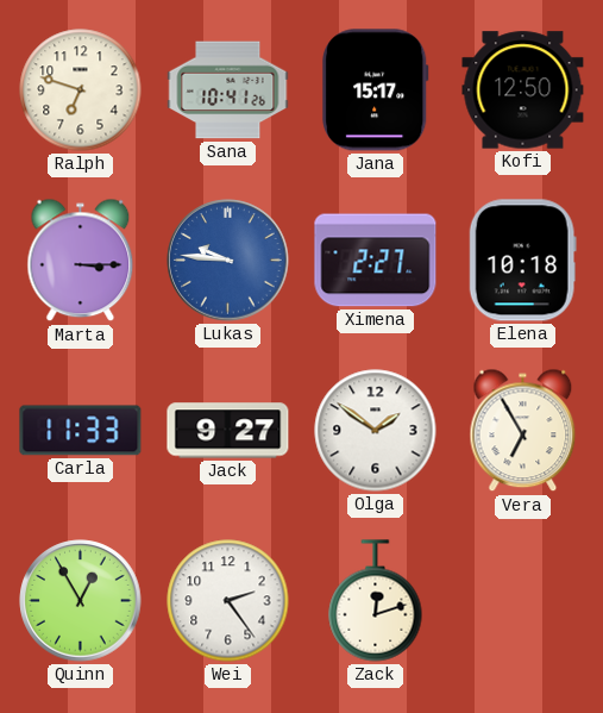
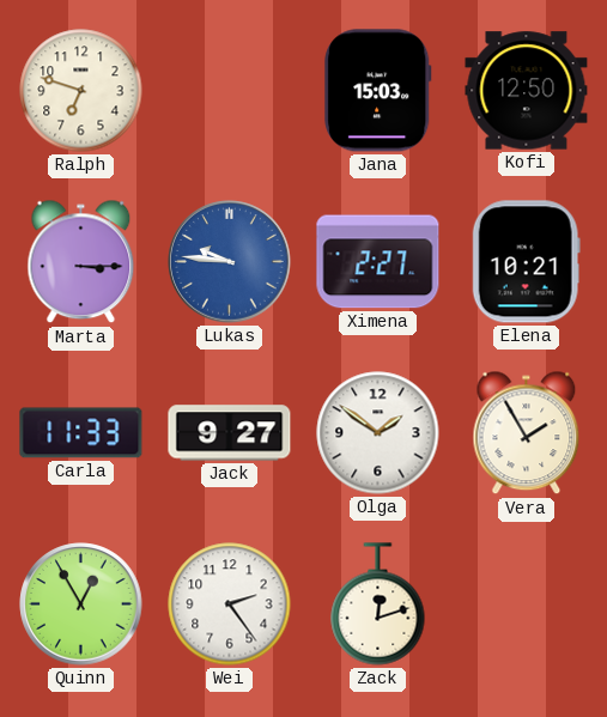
Sana: 10:41 -> none
Jana: 15:17 -> 15:03
Elena: 10:18 -> 10:21
Vera: 6:55 -> 1:55
